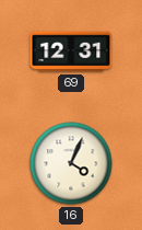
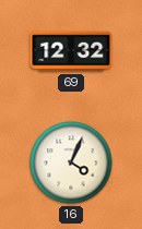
69: 12:31 -> 12:32
